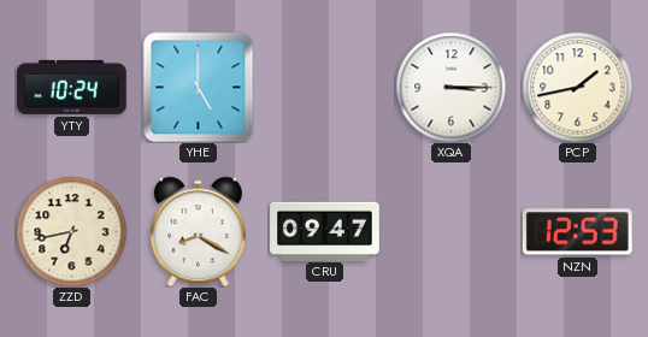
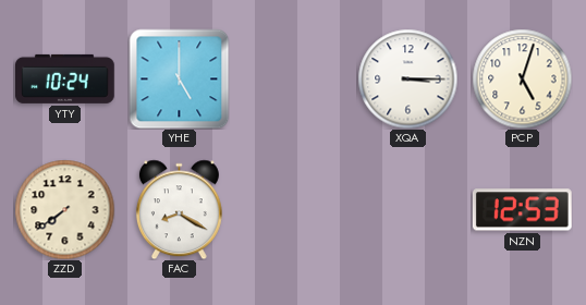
PCP: 1:43 -> 5:03
ZZD: 6:43 -> 7:39
CRU: 09:47 -> none
